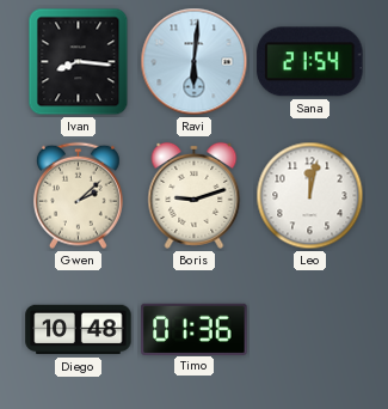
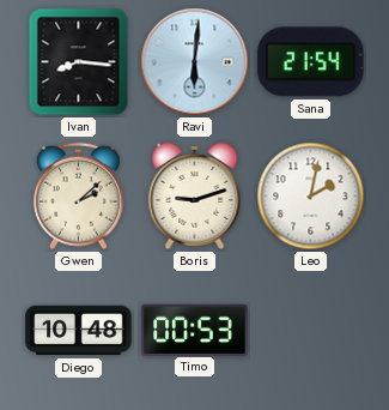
Leo: 12:02 -> 2:02
Timo: 01:36 -> 00:53
